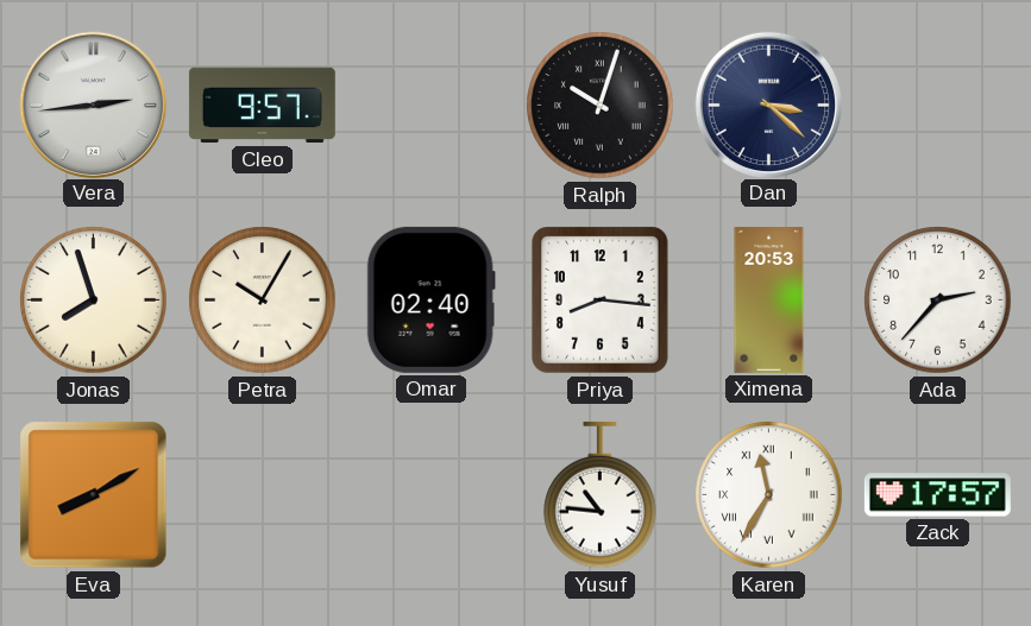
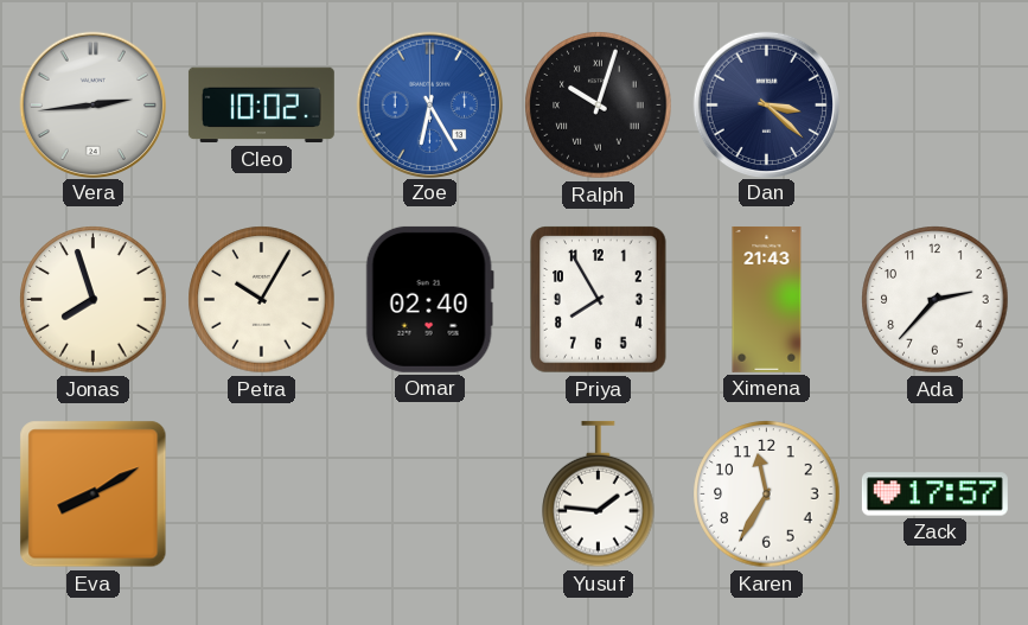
Cleo: 9:57 -> 10:02
Zoe: none -> 6:25
Priya: 8:16 -> 7:55
Ximena: 20:53 -> 21:43
Yusuf: 10:46 -> 1:46
Karen numerals: Roman -> Arabic
